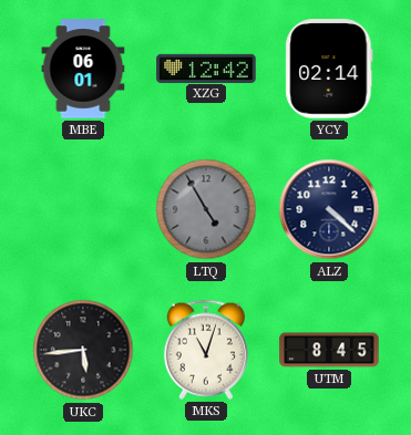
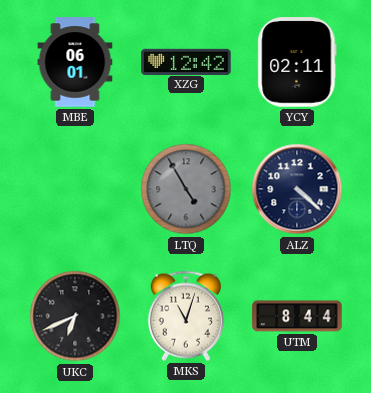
YCY: 02:14 -> 02:11
UKC: 5:44 -> 6:41
UTM: 8:45 -> 8:44
